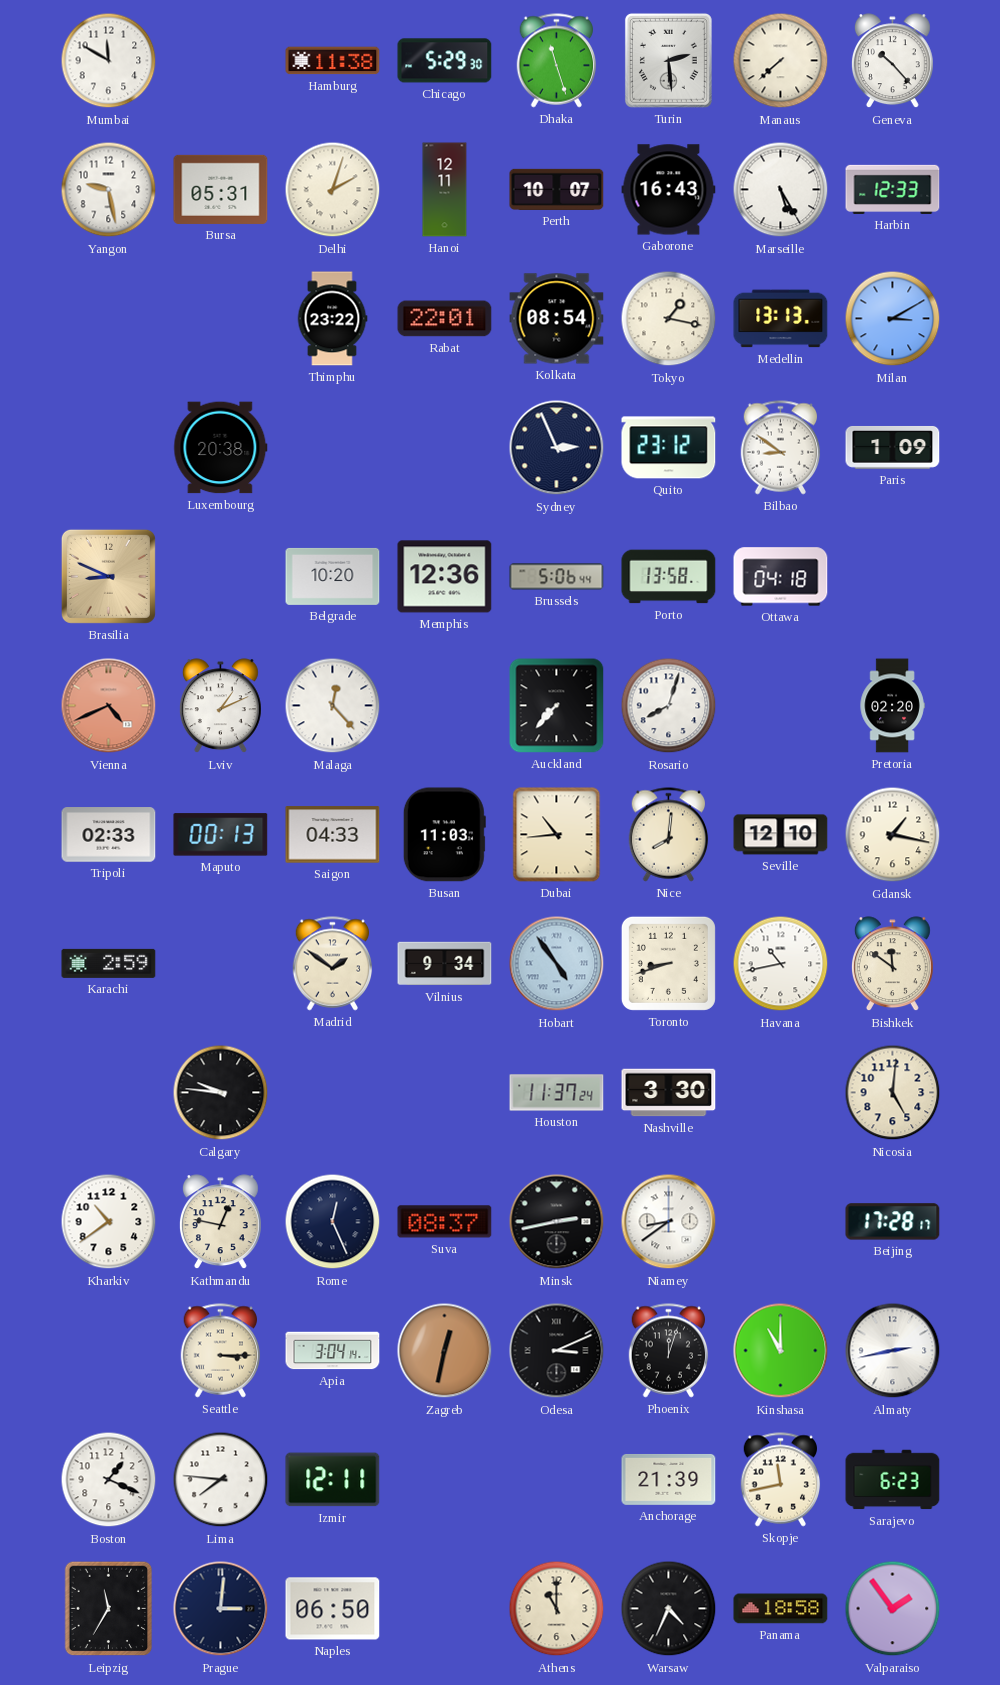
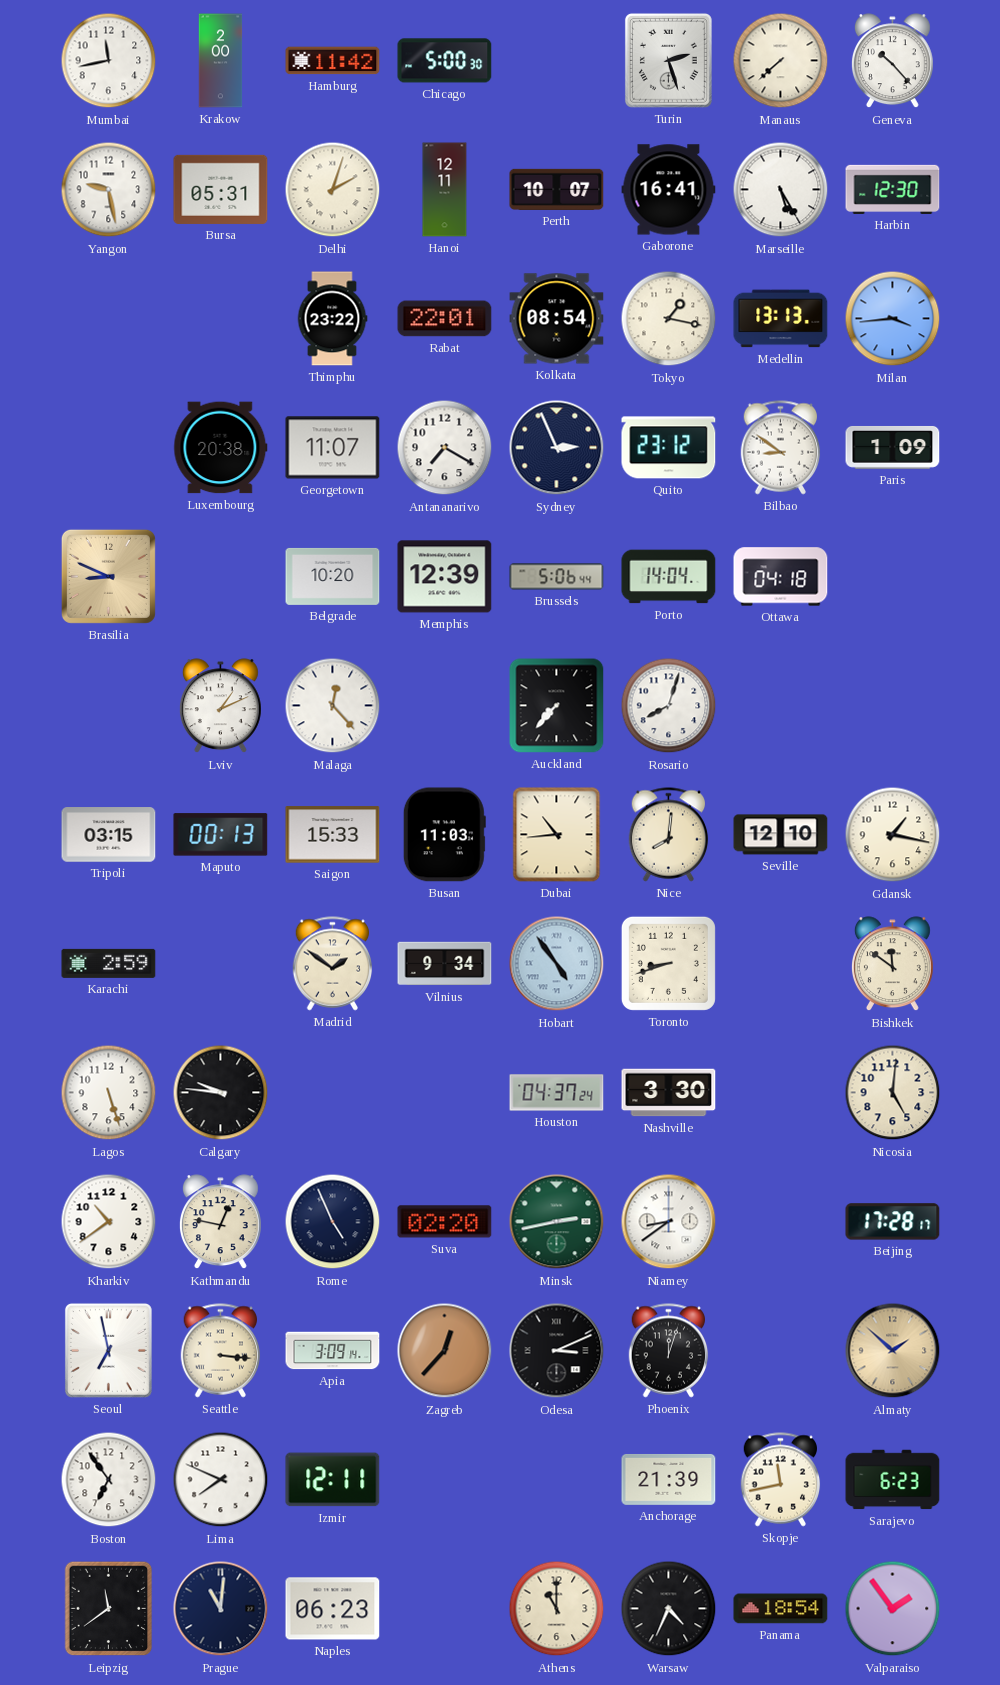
Mumbai: 11:50 -> 11:43
Krakow: none -> 2:00
Hamburg: 11:38 -> 11:42
Chicago: 5:29 -> 5:00
Dhaka: 11:27 -> none
Turin: 2:29 -> 2:27
Gaborone: 16:43 -> 16:41
Harbin: 12:33 -> 12:30
Milan: 3:10 -> 3:44
Georgetown: none -> 11:07
Antananarivo: none -> 7:20
Memphis: 12:36 -> 12:39
Porto: 13:58 -> 14:04
Vienna: 4:41 -> none
Pretoria: 02:20 -> none
Tripoli: 02:33 -> 03:15
Saigon: 04:33 -> 15:33
Havana: 10:43 -> none
Lagos: none -> 5:27
Houston: 11:37 -> 04:37
Rome: 12:26 -> 4:56
Suva: 08:37 -> 02:20
Minsk dial: black -> green
Seoul: none -> 6:58
Seattle: 3:15 -> 3:16
Apia: 3:04 -> 3:09
Zagreb: 12:32 -> 12:37
Kinshasa: 11:00 -> none
Almaty: 2:43 -> 1:52
Almaty dial: white -> champagne
Boston: 1:19 -> 6:54
Lima: 7:46 -> 7:49
Leipzig: 11:35 -> 11:39
Prague: 3:01 -> 11:01
Naples: 06:50 -> 06:23
Panama: 18:58 -> 18:54
